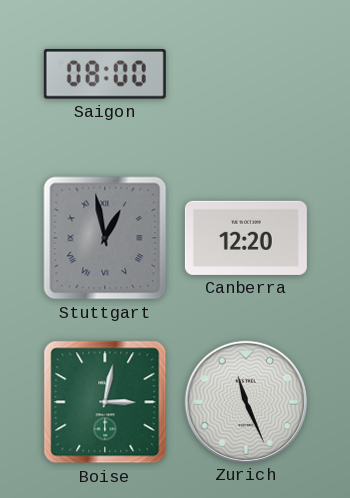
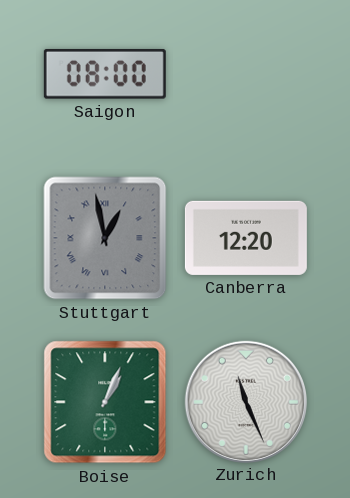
Boise: 3:02 -> 1:04
